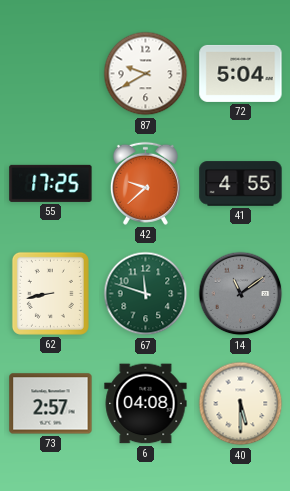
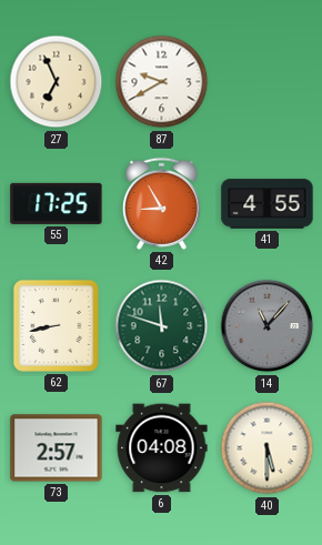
27: none -> 6:56
72: 5:04 -> none
42: 9:38 -> 8:55
14: 11:09 -> 11:07
